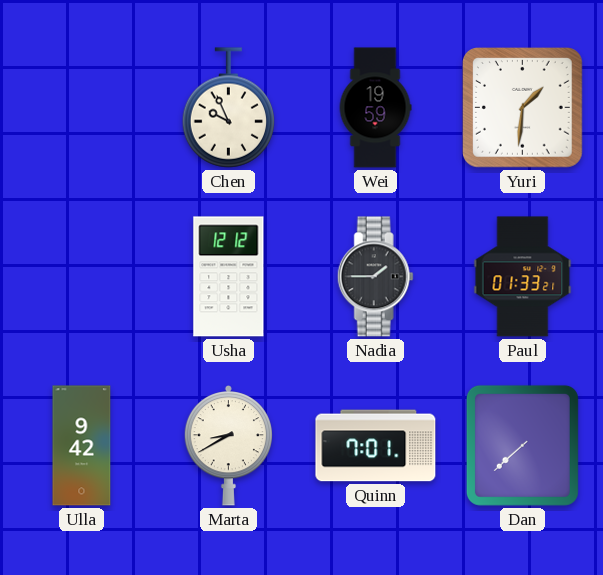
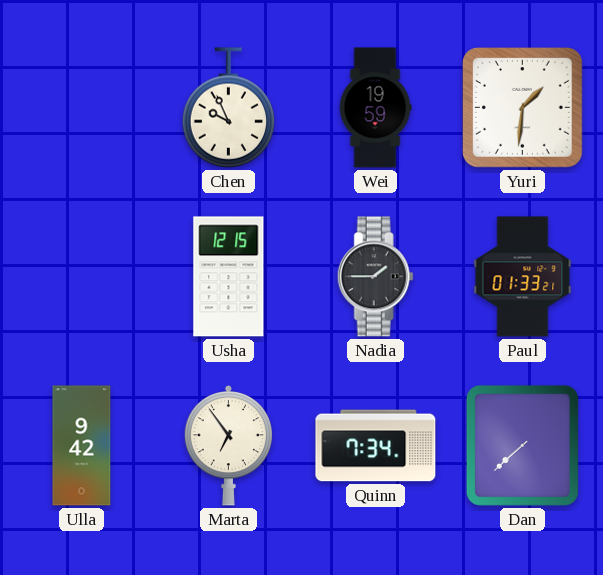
Usha: 12:12 -> 12:15
Marta: 8:40 -> 6:54
Quinn: 7:01 -> 7:34
